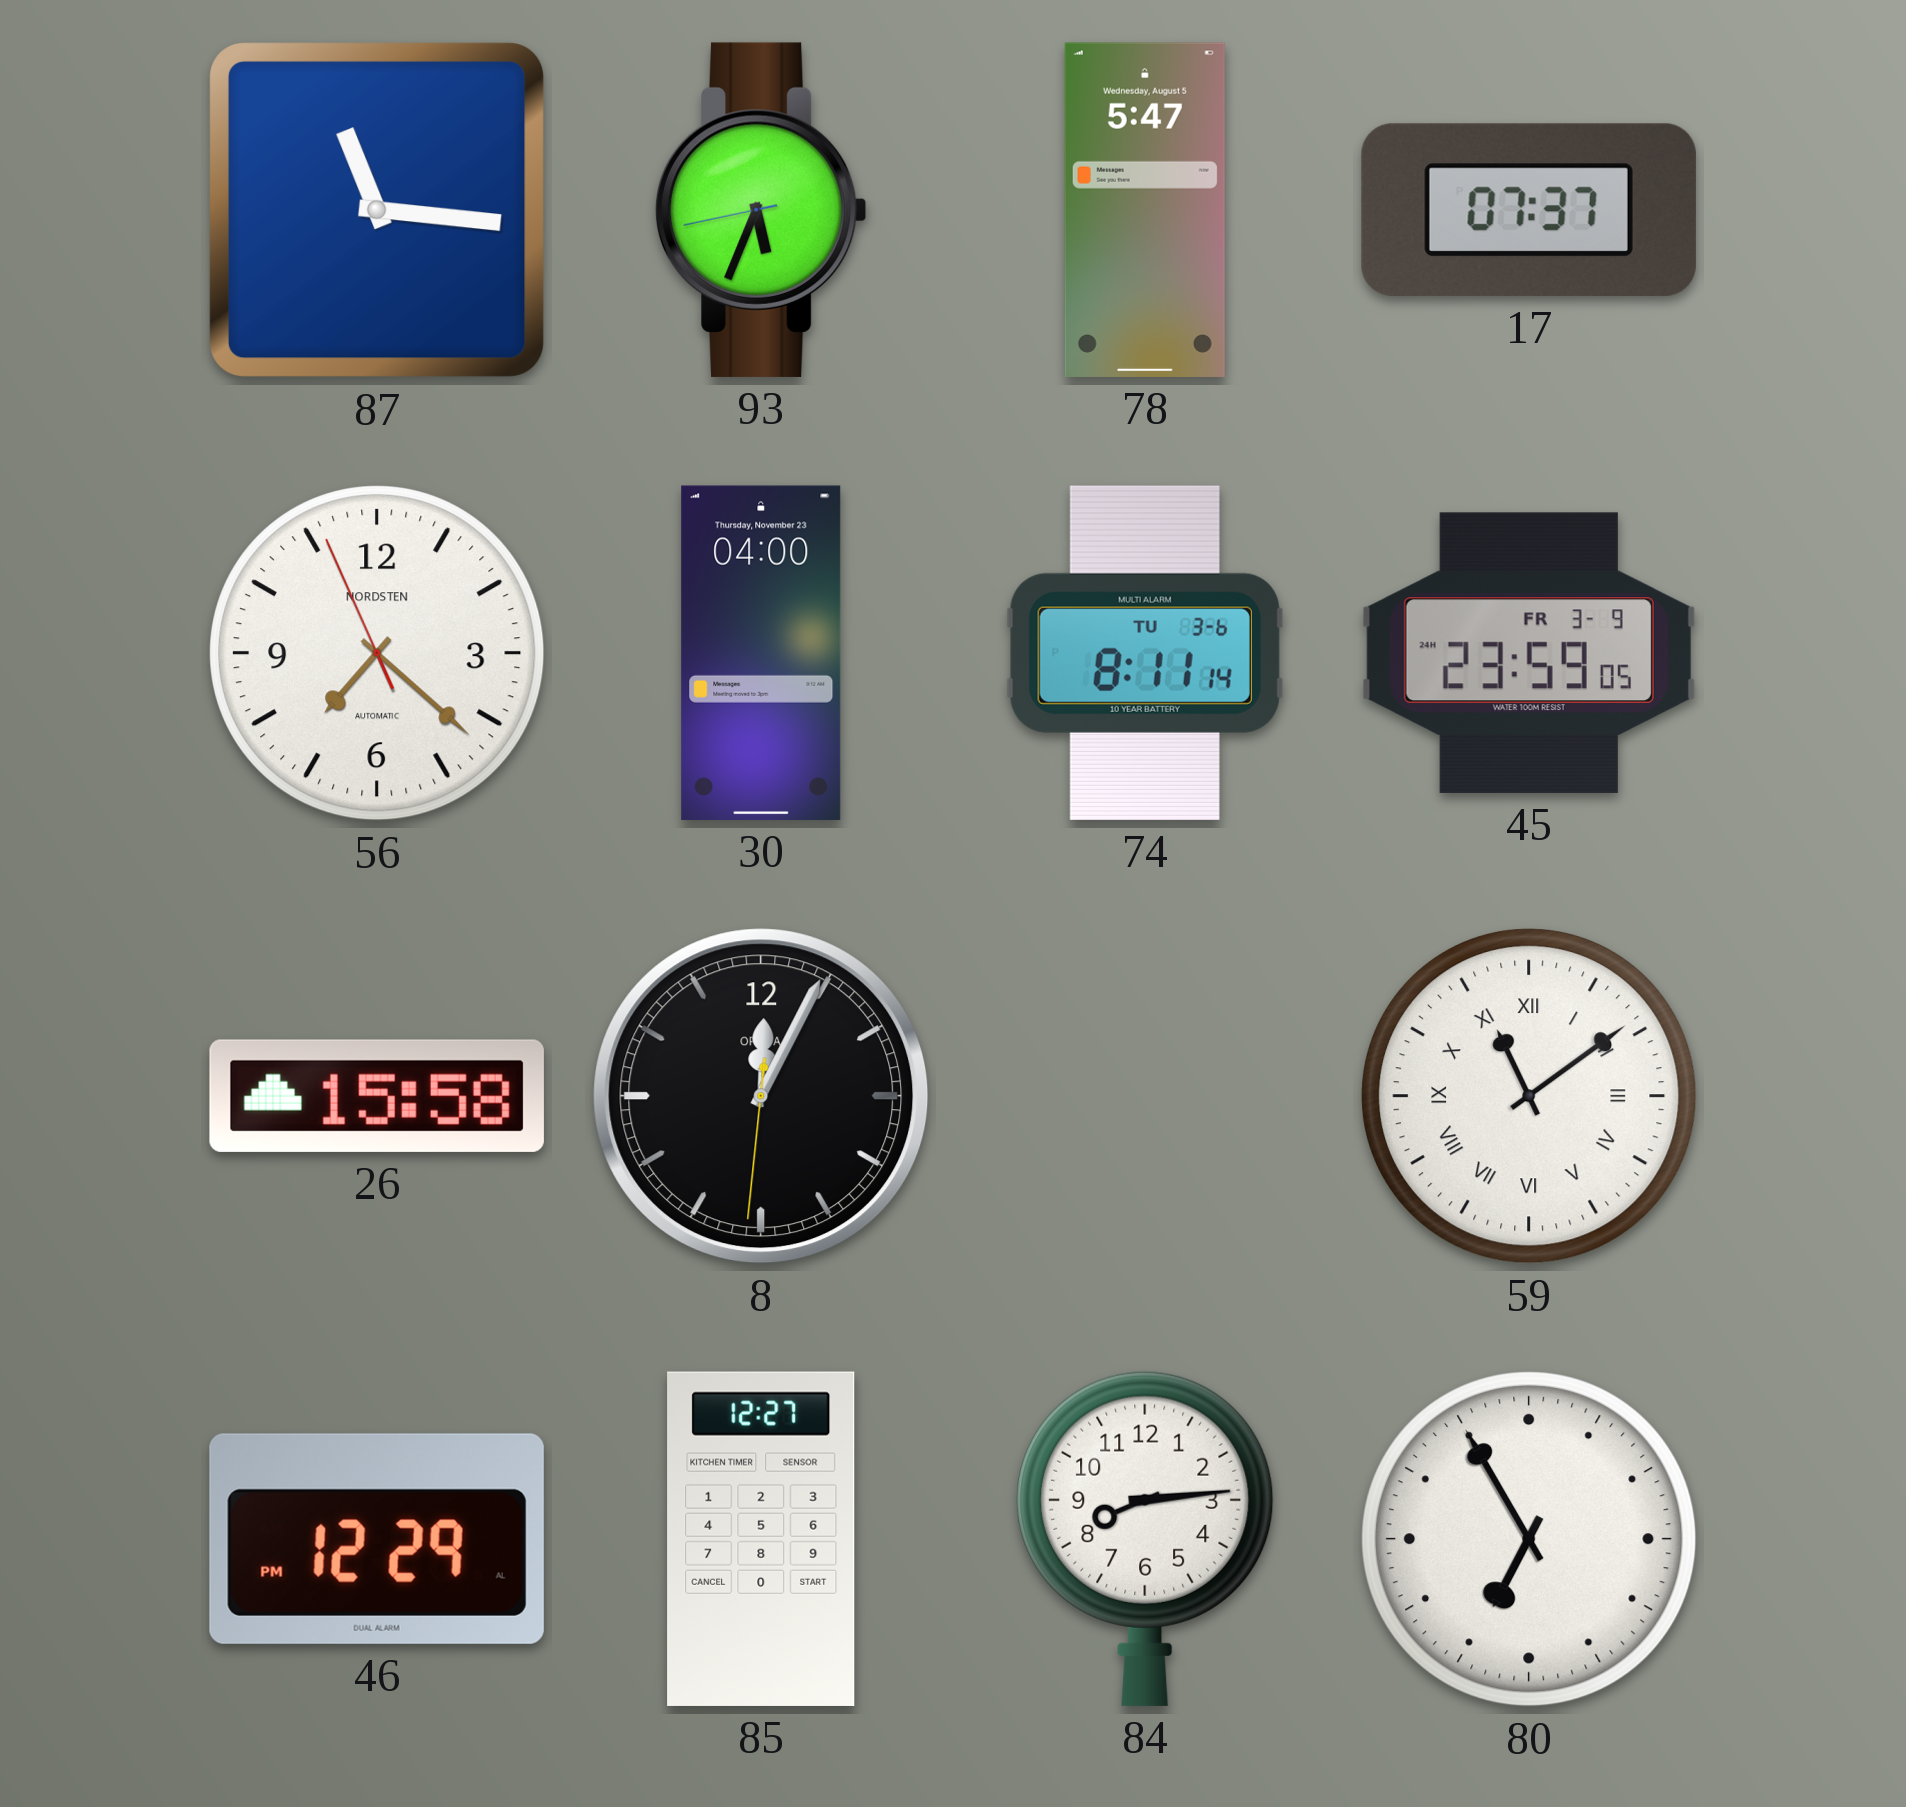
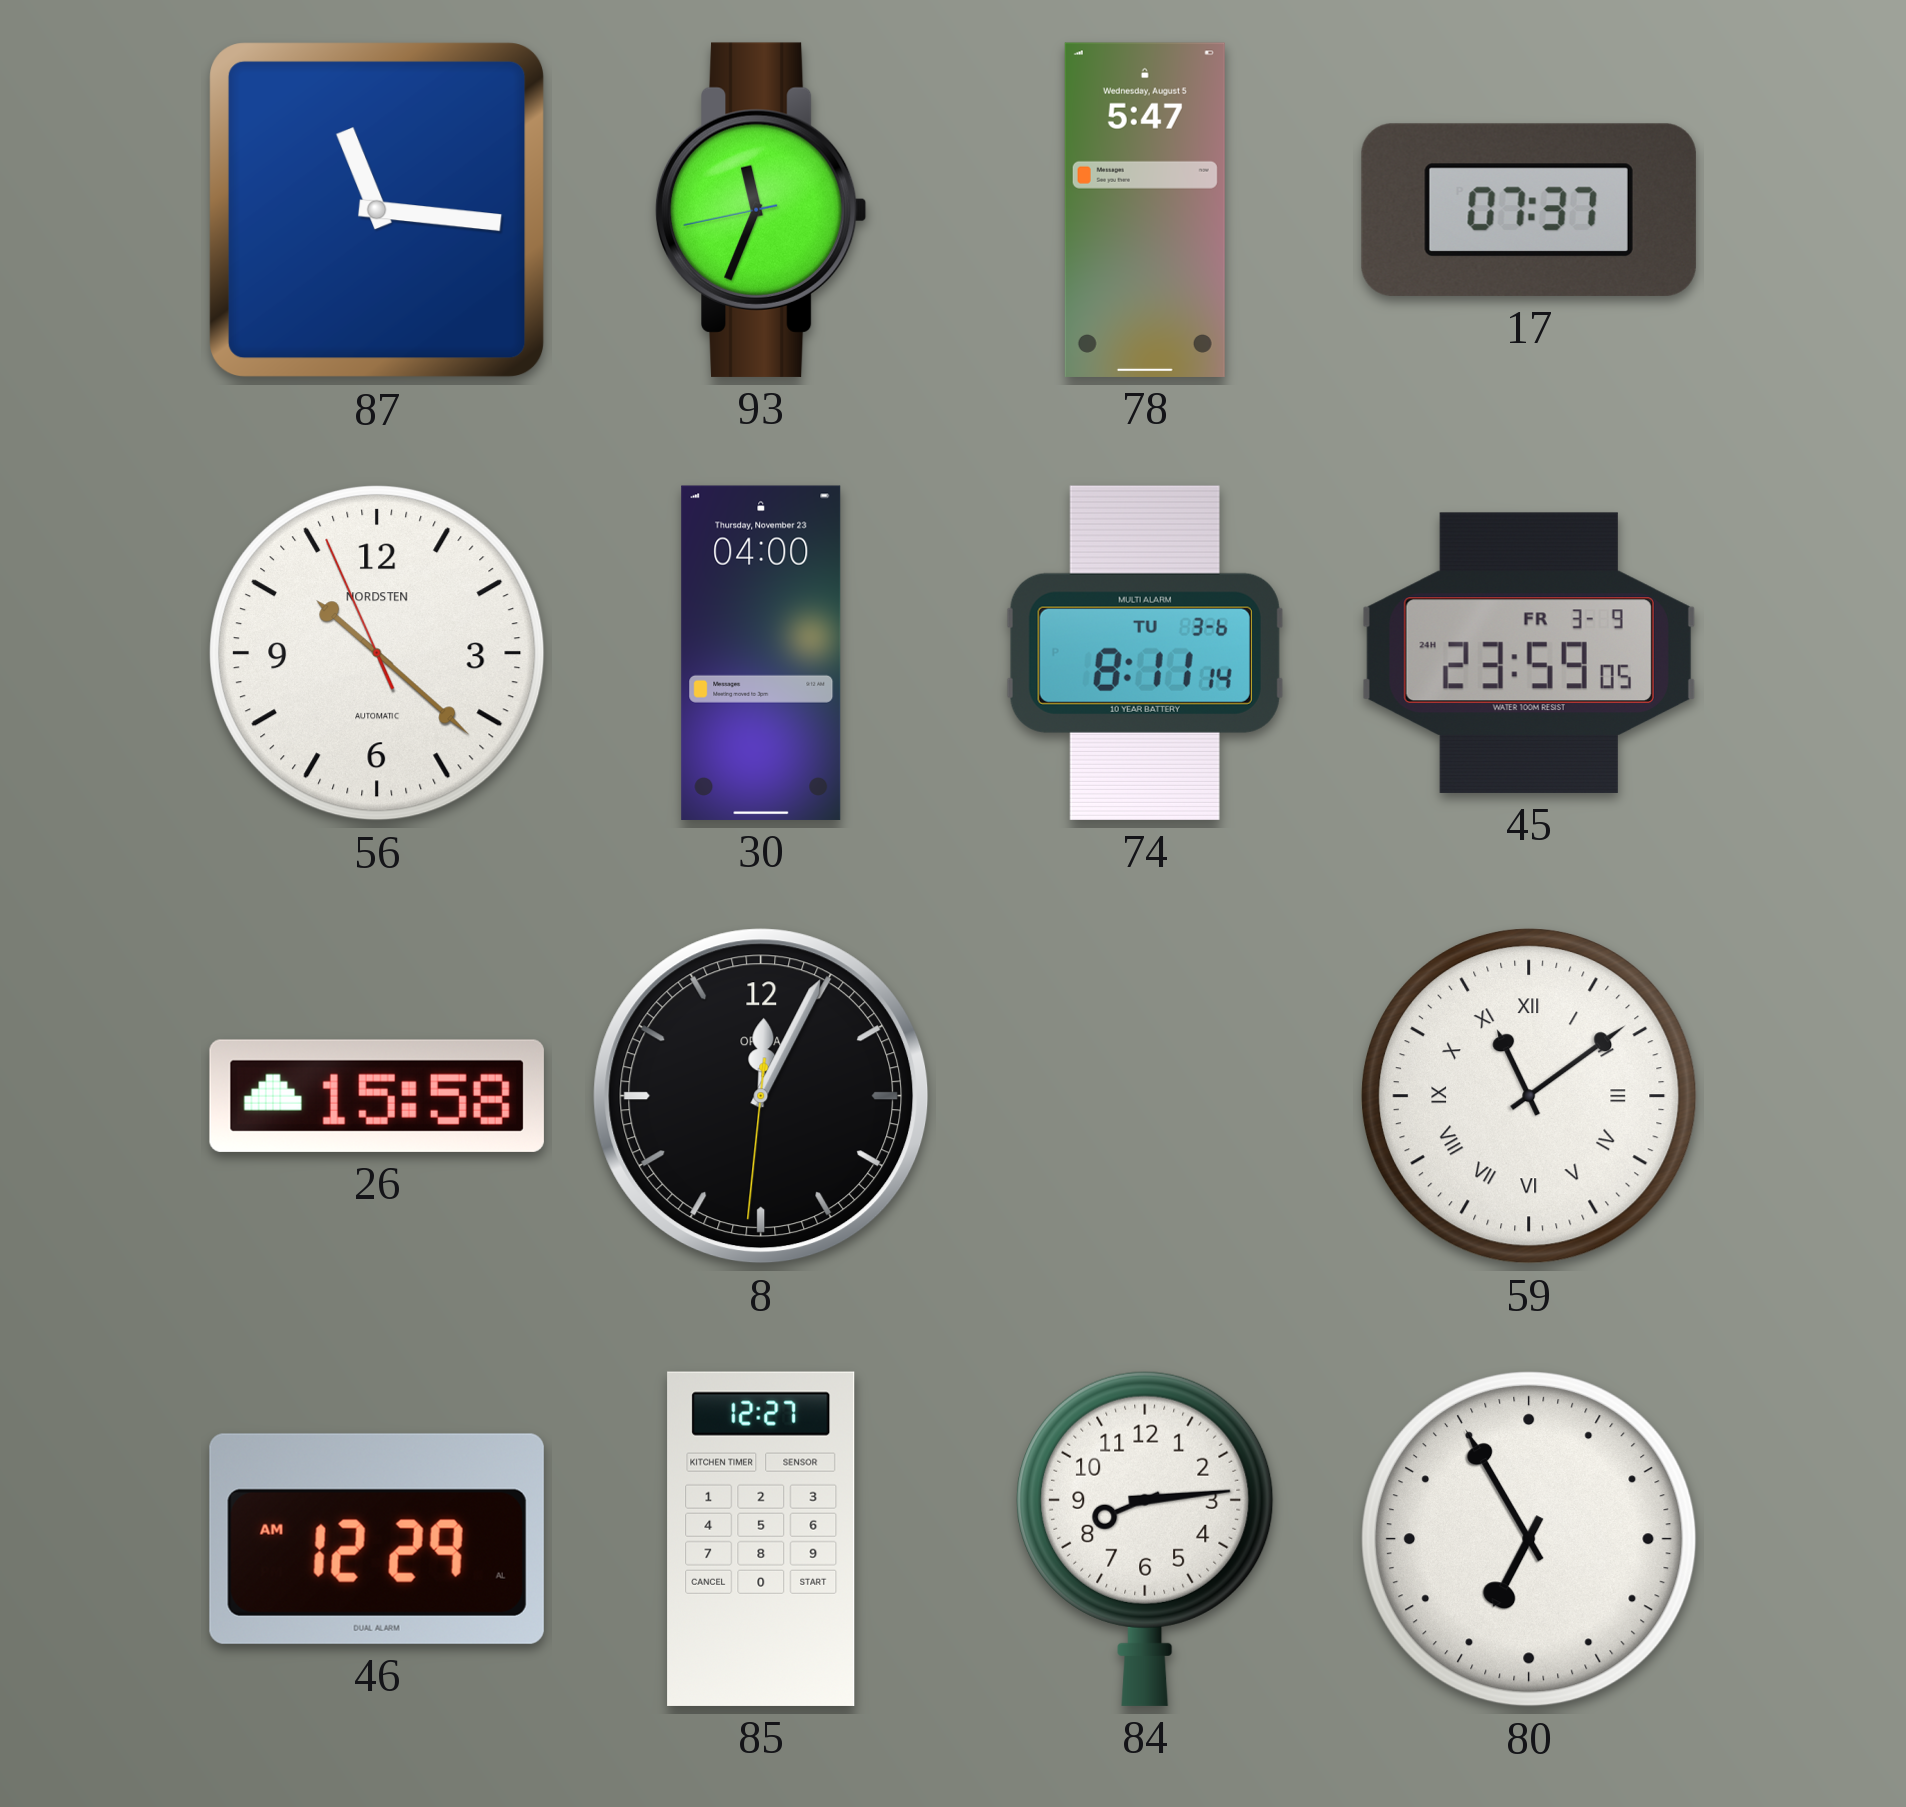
93: 5:33 -> 11:33
56: 7:21 -> 10:21
46: 12:29 PM -> 12:29 AM
